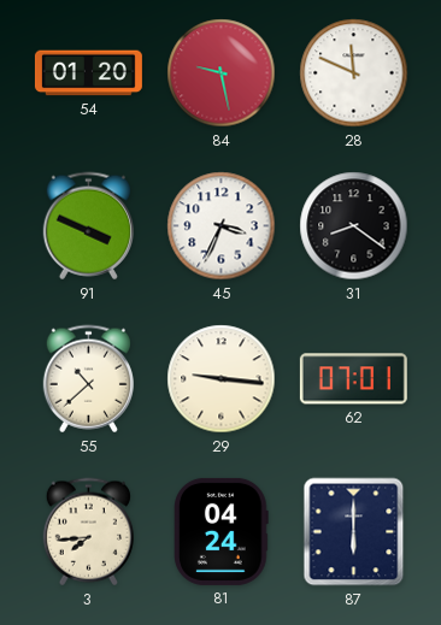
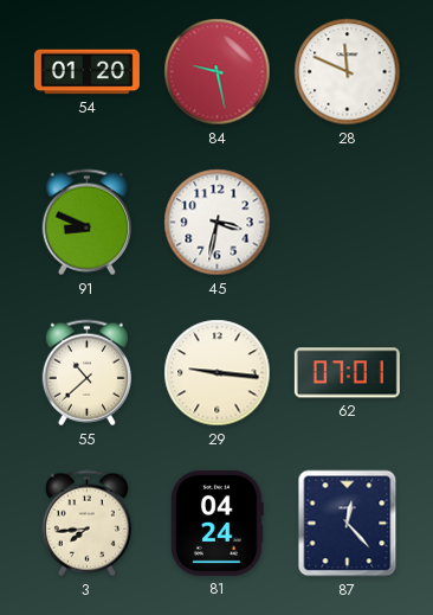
91: 3:49 -> 8:49
45: 3:34 -> 3:32
31: 8:21 -> none
87: 6:00 -> 12:23
